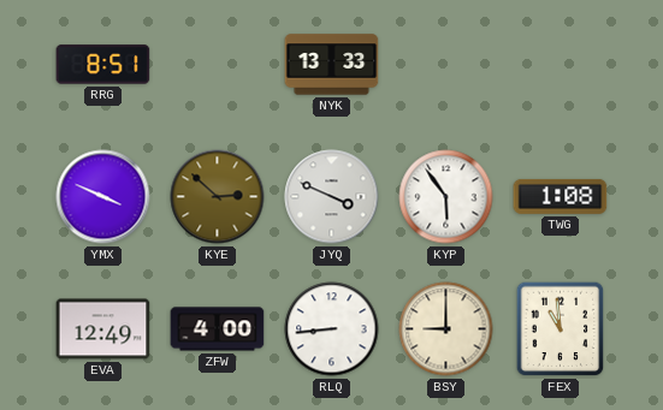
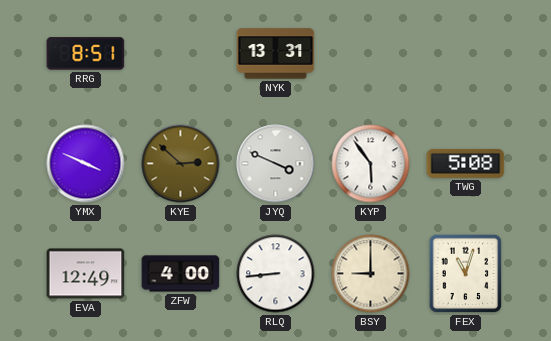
NYK: 13:33 -> 13:31
TWG: 1:08 -> 5:08
FEX: 10:59 -> 11:03
